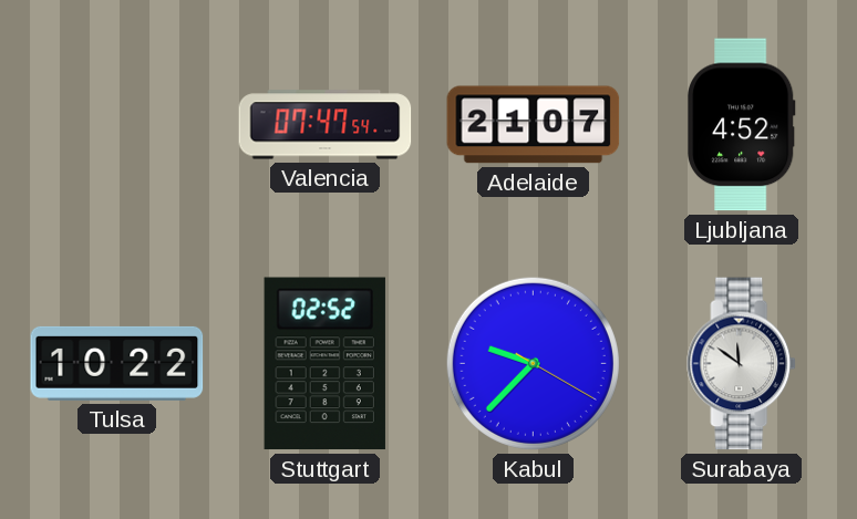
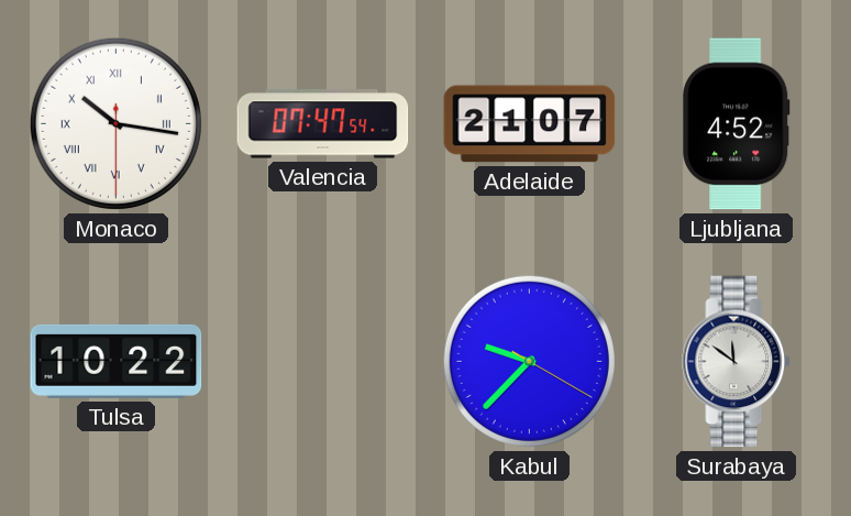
Monaco: none -> 10:16
Stuttgart: 02:52 -> none
